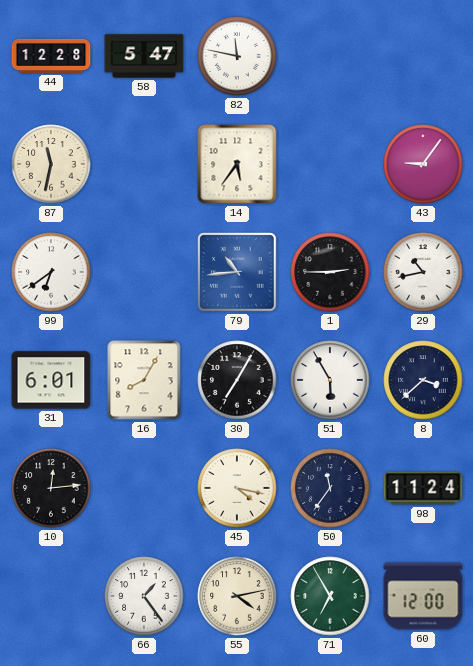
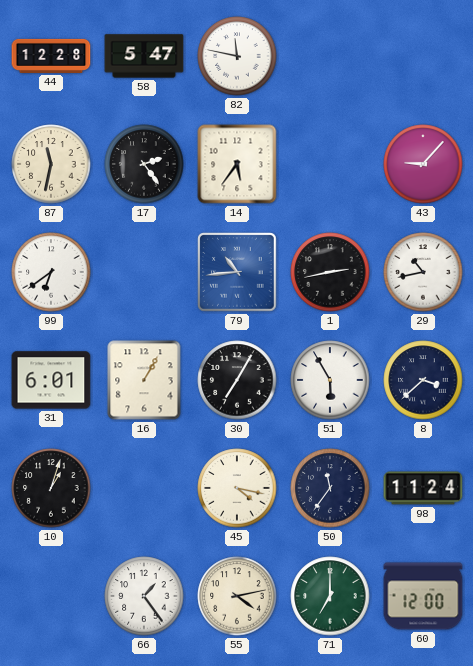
17: none -> 2:24
43: 9:06 -> 9:07
1: 2:45 -> 2:43
16: 8:05 -> 1:05
10: 12:14 -> 1:03
71: 6:55 -> 7:00
